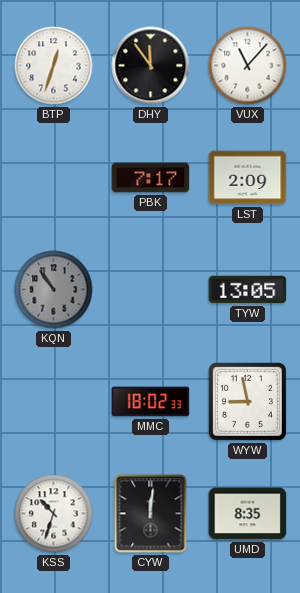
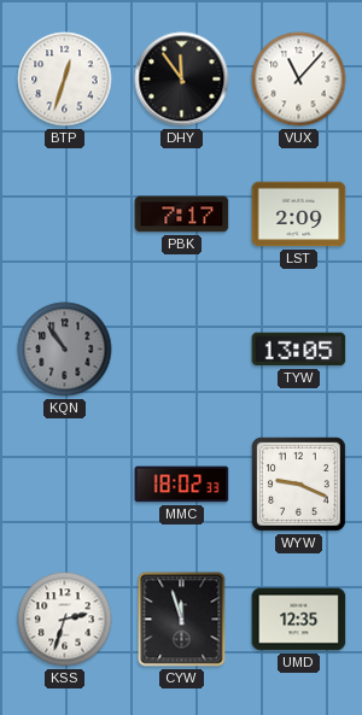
WYW: 8:58 -> 9:19
KSS: 10:33 -> 2:33
CYW: 12:01 -> 11:57
UMD: 8:35 -> 12:35
